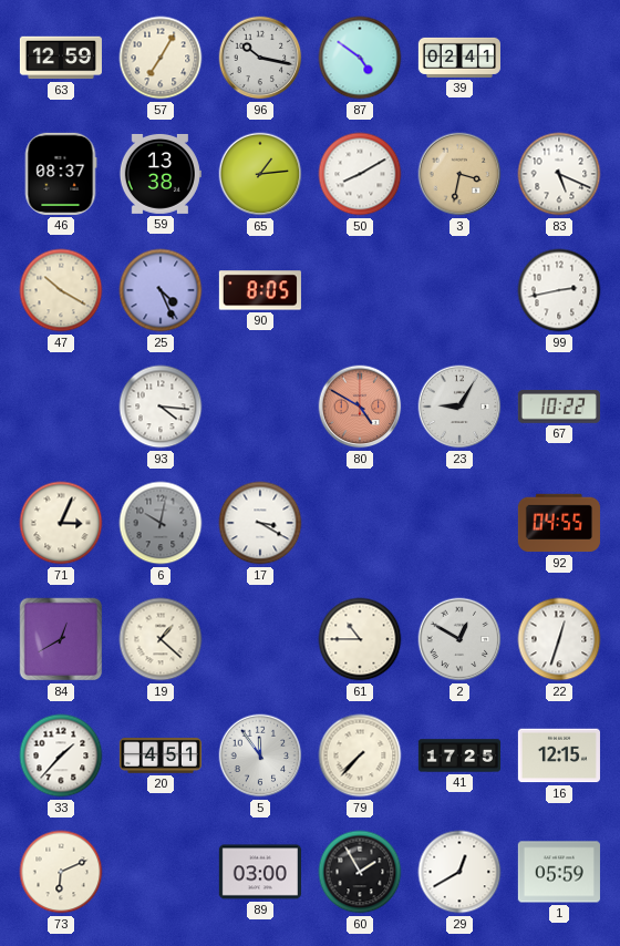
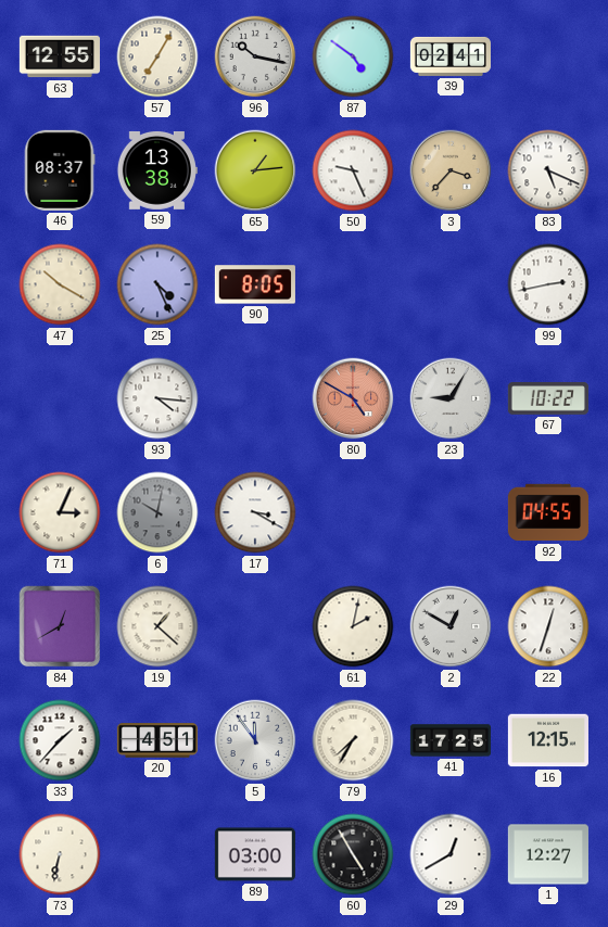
63: 12:59 -> 12:55
50: 8:10 -> 9:26
3: 3:32 -> 3:37
61: 10:45 -> 2:02
79: 7:37 -> 7:35
73: 6:11 -> 6:32
60: 1:55 -> 4:55
1: 05:59 -> 12:27
